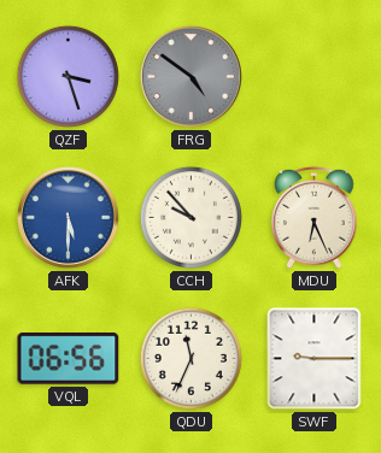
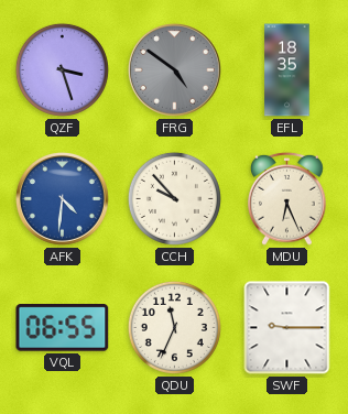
EFL: none -> 18:35
AFK: 5:30 -> 4:31
VQL: 06:56 -> 06:55
